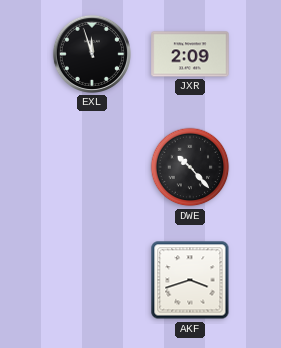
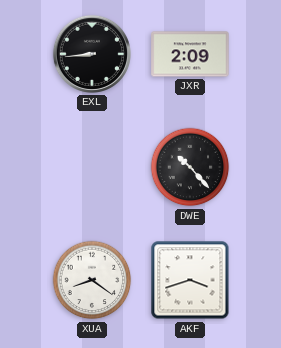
EXL: 11:57 -> 8:44
XUA: none -> 8:21
